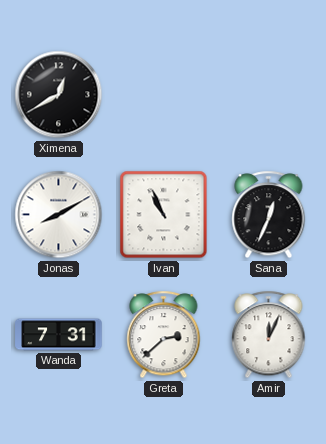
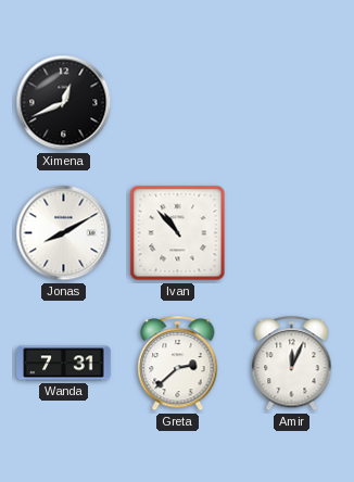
Ximena: 12:40 -> 12:41
Ivan: 10:56 -> 10:53
Sana: 12:34 -> none
